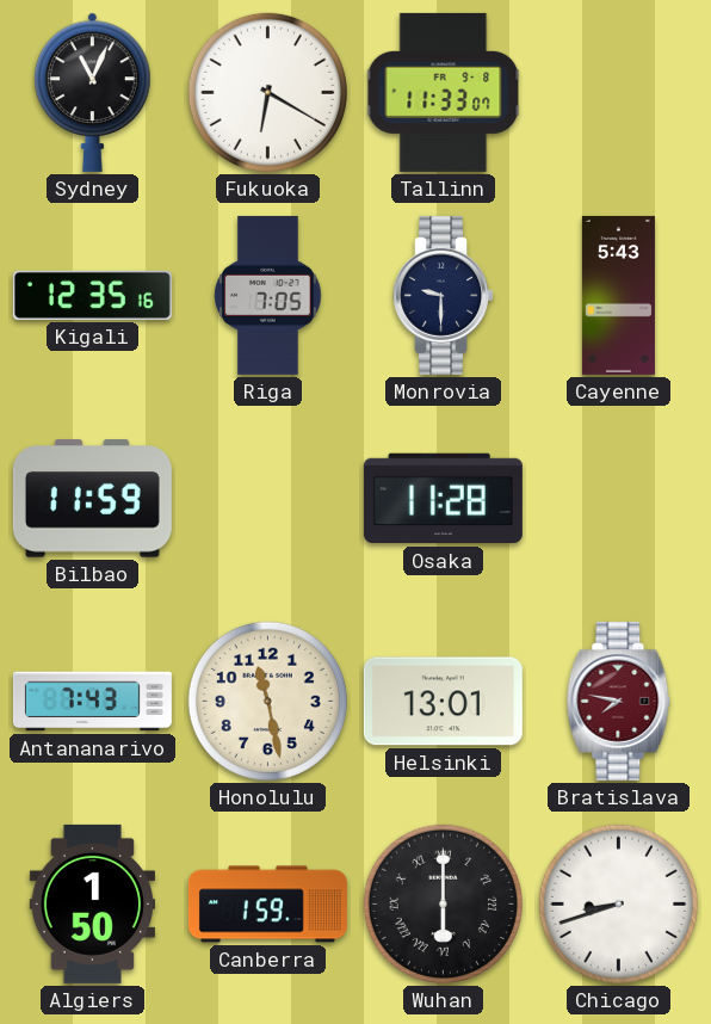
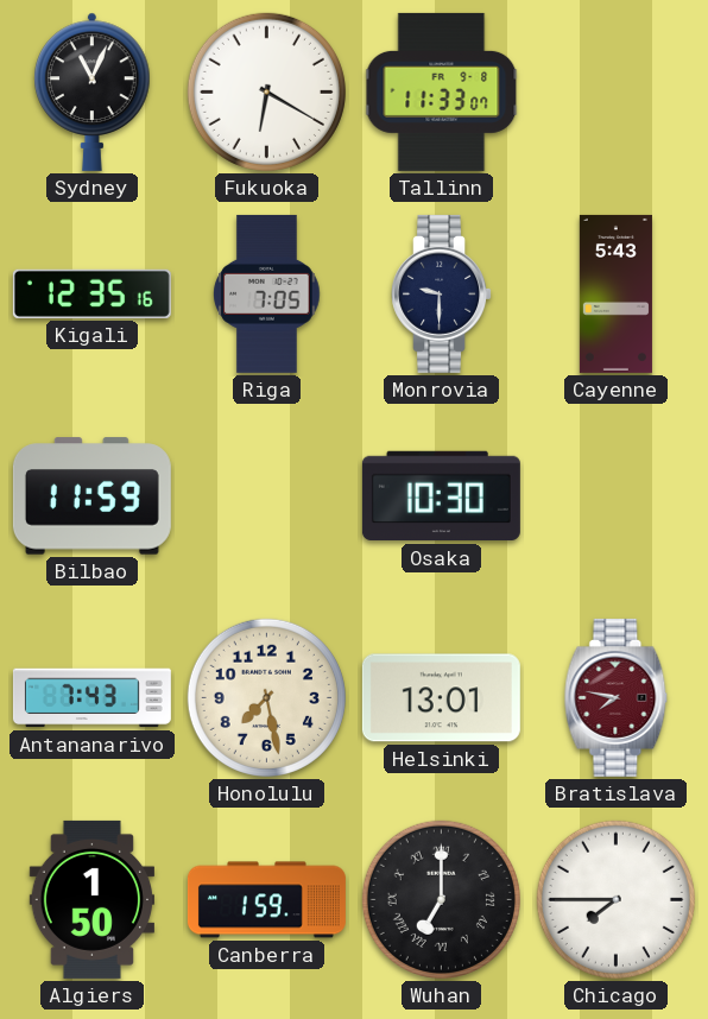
Osaka: 11:28 -> 10:30
Honolulu: 11:28 -> 7:28
Wuhan: 6:00 -> 7:00
Chicago: 8:42 -> 7:45
